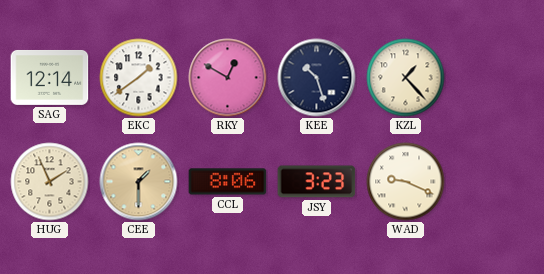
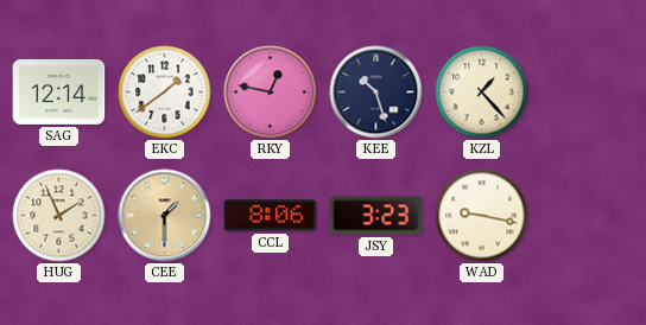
RKY: 12:50 -> 12:47
WAD: 9:19 -> 9:17
